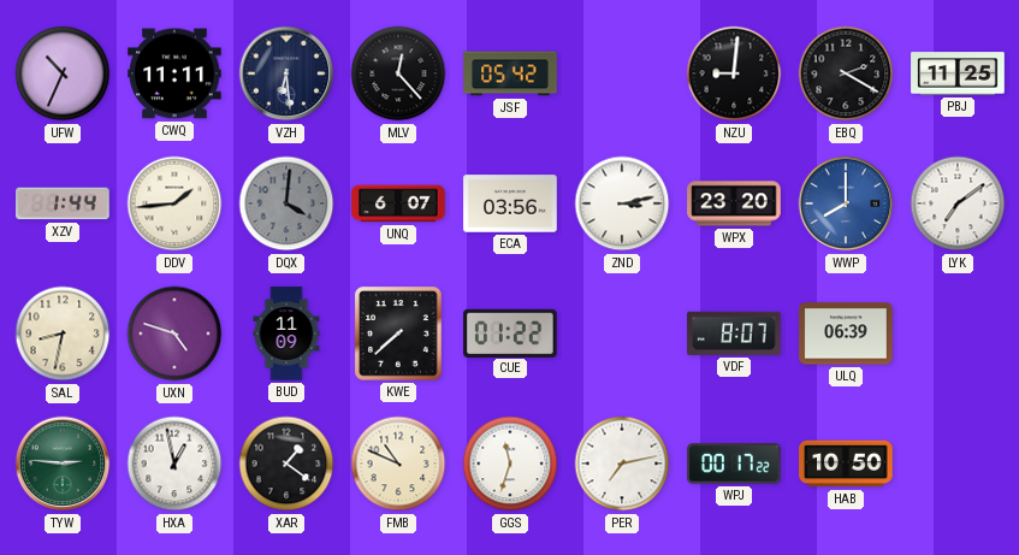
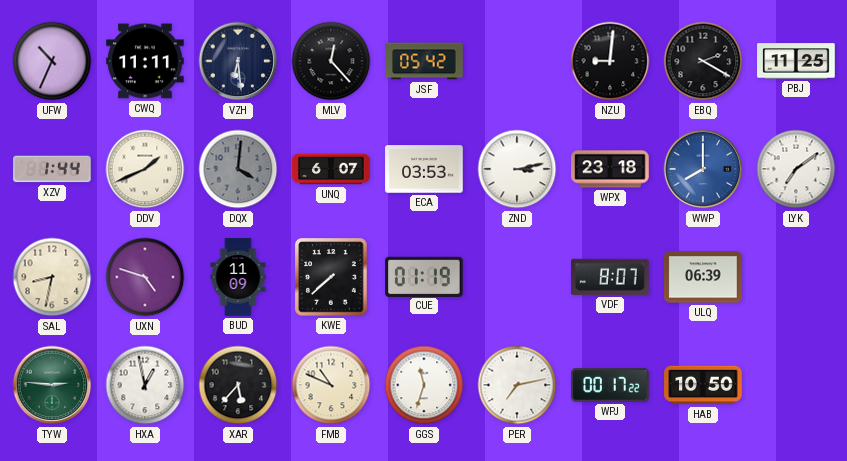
DDV: 1:44 -> 1:41
ECA: 03:56 -> 03:53
WPX: 23:20 -> 23:18
CUE: 01:22 -> 01:19
XAR: 1:21 -> 5:37
